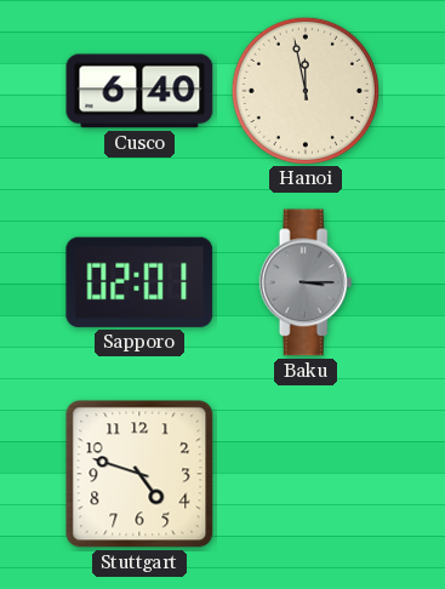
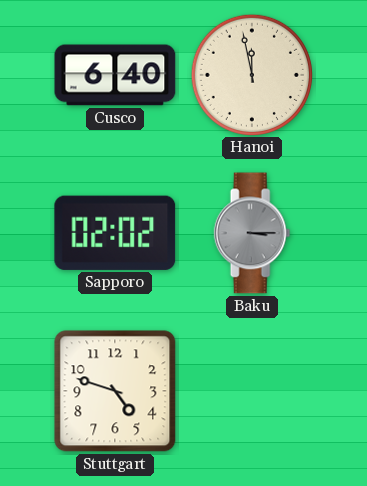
Sapporo: 02:01 -> 02:02
